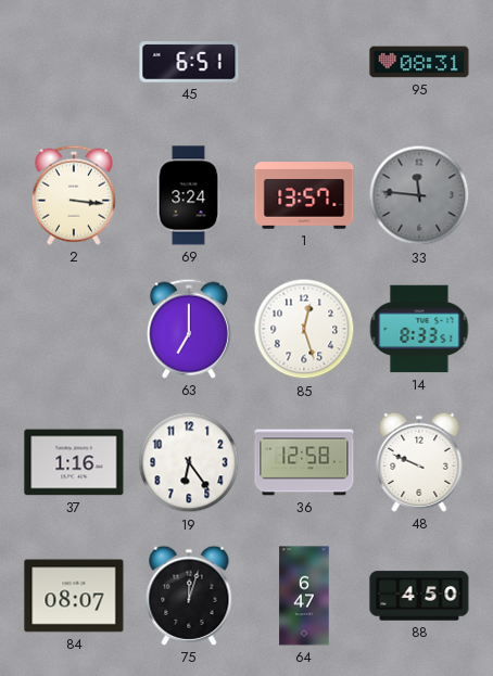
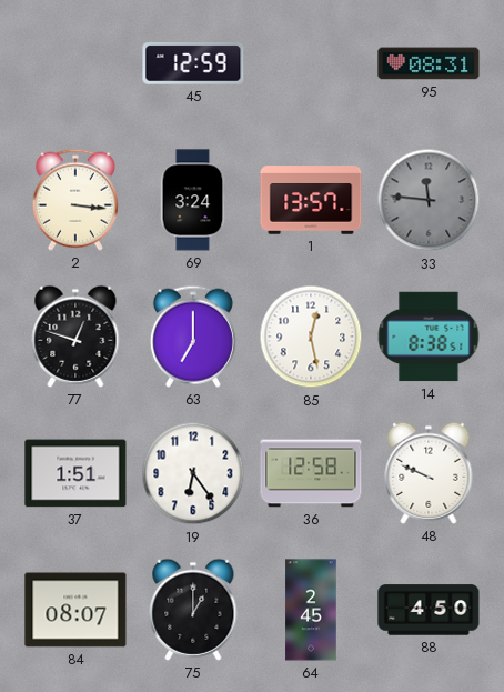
45: 6:51 -> 12:59
77: none -> 12:48
85: 12:27 -> 12:28
14: 8:33 -> 8:38
37: 1:16 -> 1:51
75: 12:03 -> 1:00
64: 6:47 -> 2:45
